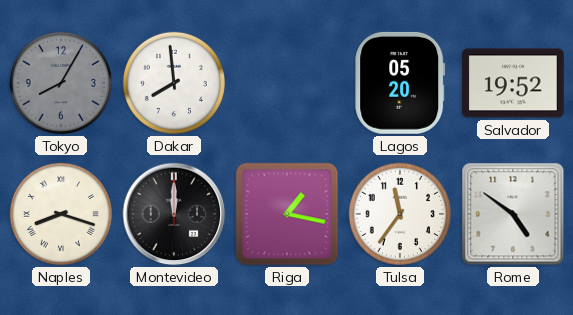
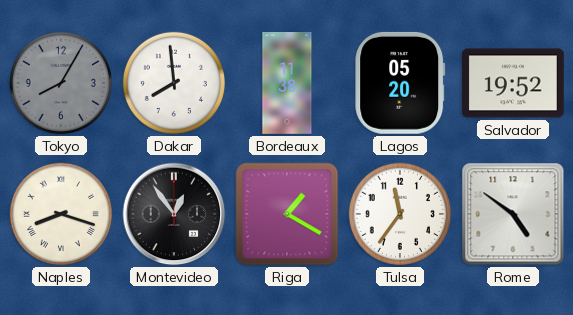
Bordeaux: none -> 11:38
Montevideo: 12:00 -> 12:54
Riga: 1:17 -> 1:20
